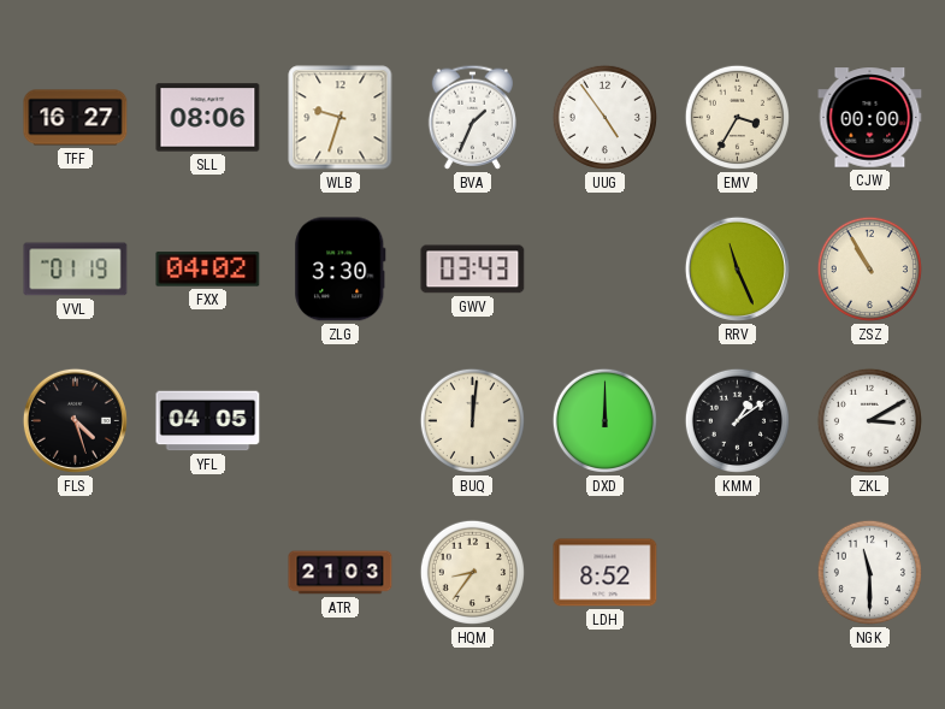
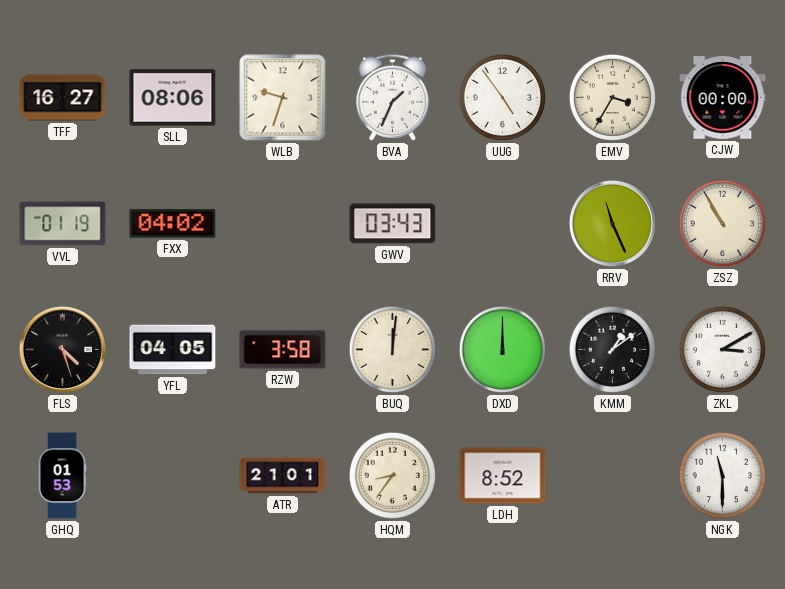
ZLG: 3:30 -> none
RZW: none -> 3:58
GHQ: none -> 01:53
ATR: 21:03 -> 21:01
